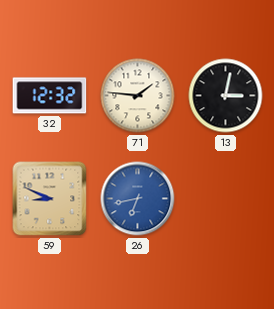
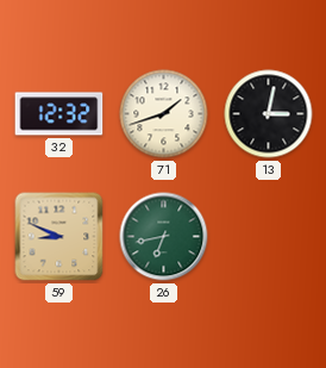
71: 1:46 -> 1:42
26 dial: blue -> green
